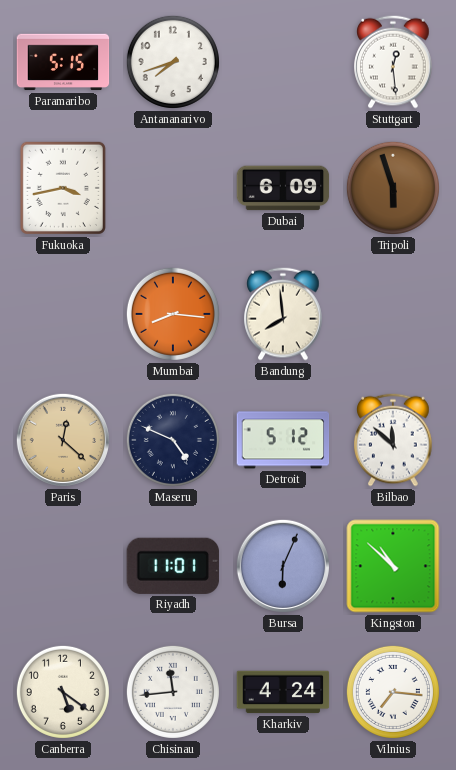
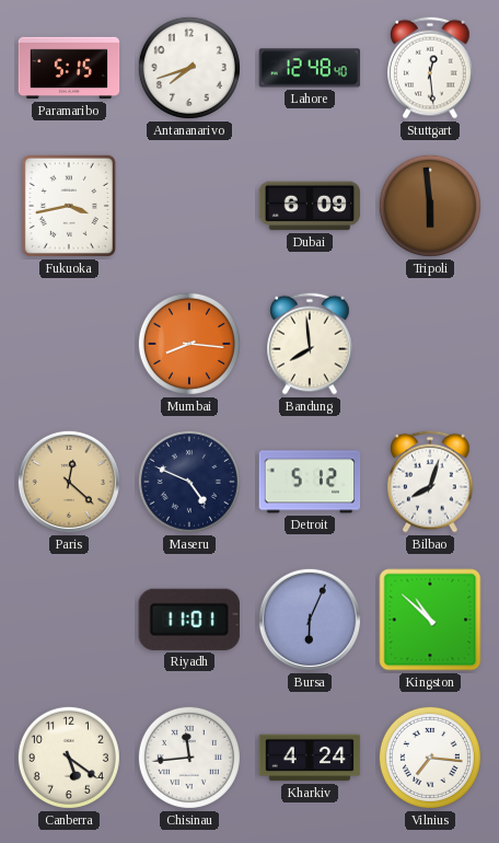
Lahore: none -> 12:48
Tripoli: 5:57 -> 5:59
Bilbao: 11:52 -> 8:03
